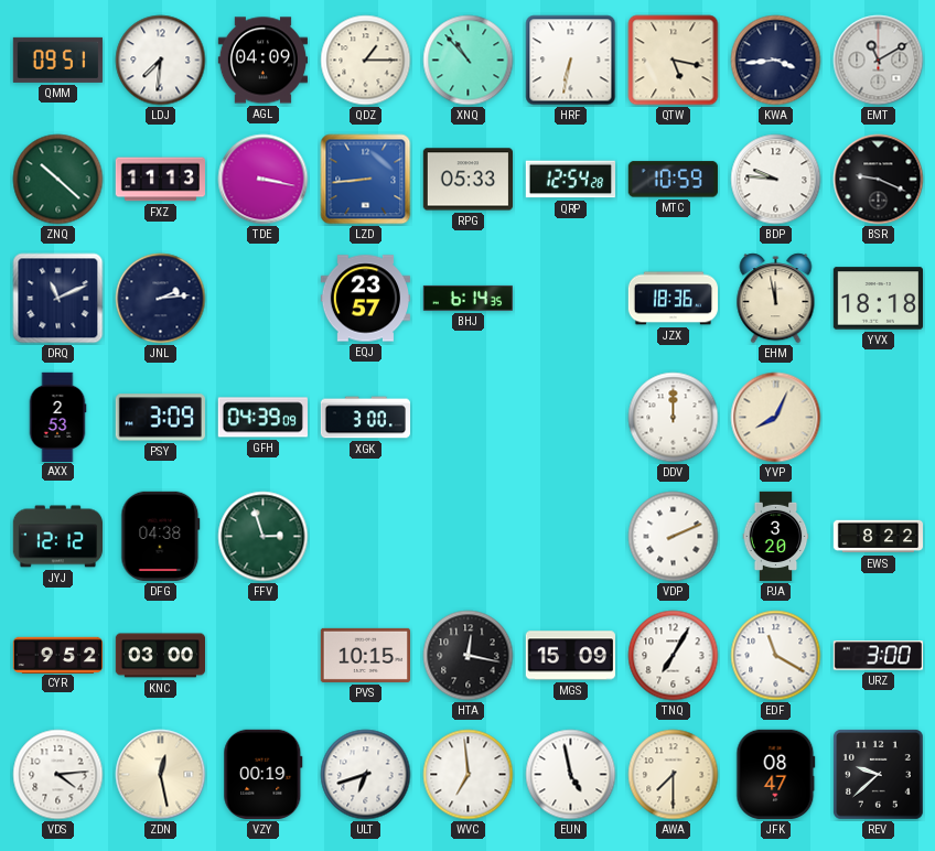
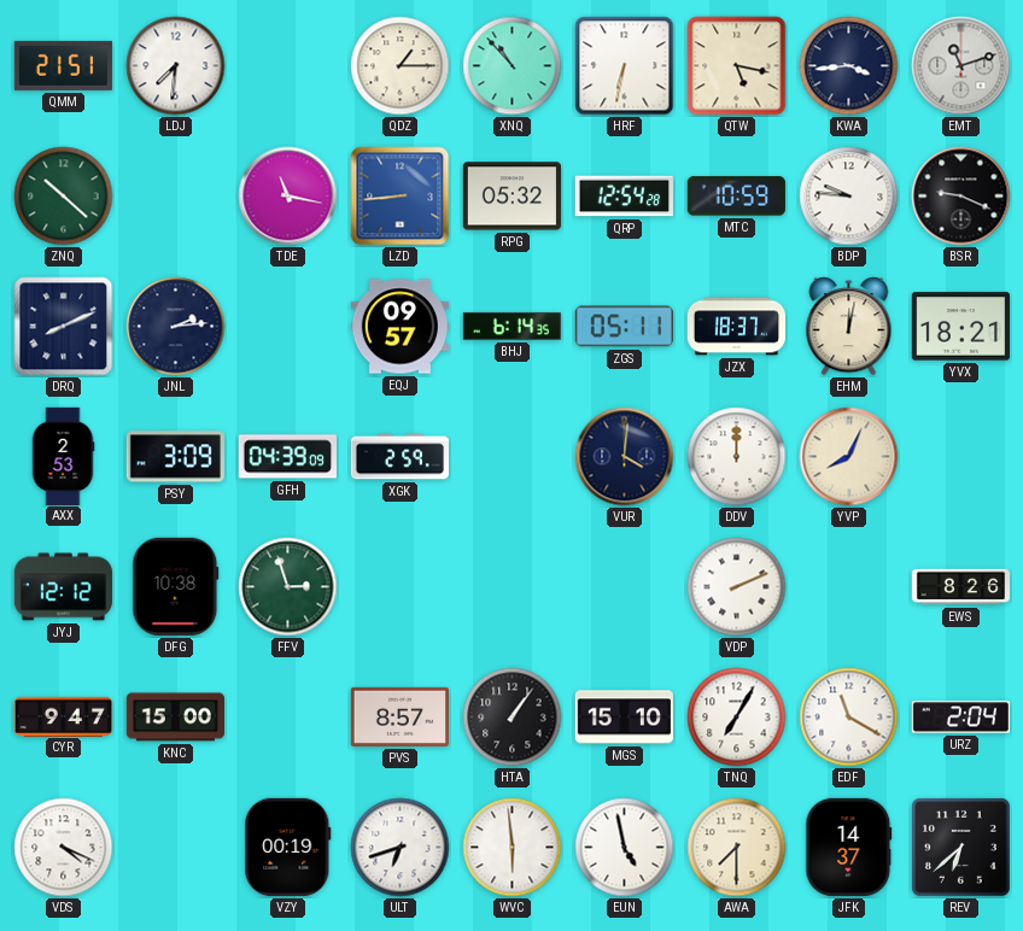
QMM: 09:51 -> 21:51
AGL: 04:09 -> none
EMT: 11:10 -> 11:12
FXZ: 11:13 -> none
TDE: 3:17 -> 11:17
RPG: 05:33 -> 05:32
DRQ: 11:11 -> 8:11
EQJ: 23:57 -> 09:57
ZGS: none -> 05:11
JZX: 18:36 -> 18:37
EHM: 11:58 -> 12:02
YVX: 18:18 -> 18:21
XGK: 3:00 -> 2:59
VUR: none -> 4:01
DFG: 04:38 -> 10:38
PJA: 3:20 -> none
EWS: 8:22 -> 8:26
CYR: 9:52 -> 9:47
KNC: 03:00 -> 15:00
PVS: 10:15 -> 8:57
HTA: 12:17 -> 1:06
MGS: 15:09 -> 15:10
URZ: 3:00 -> 2:04
VDS: 4:14 -> 4:19
ZDN: 12:28 -> none
WVC: 6:59 -> 5:59
JFK: 08:47 -> 14:37
REV: 9:38 -> 6:38
